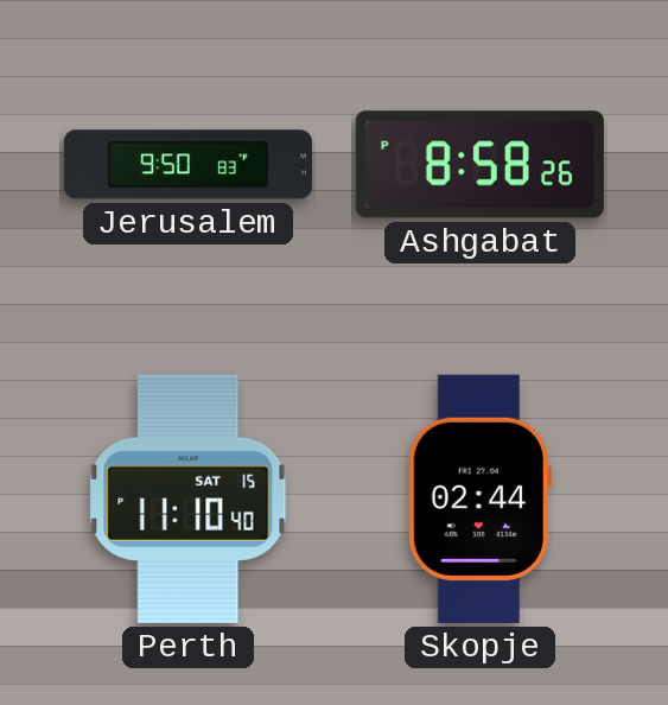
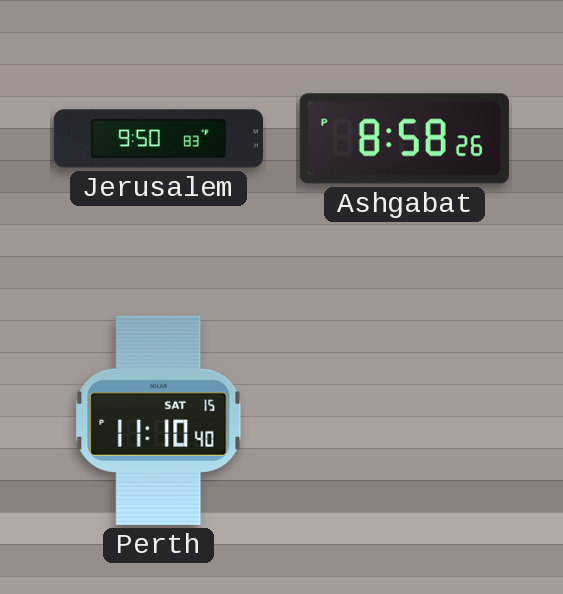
Skopje: 02:44 -> none
